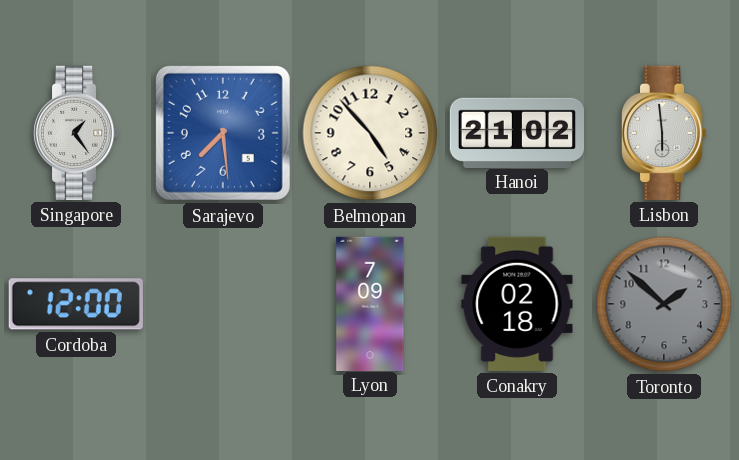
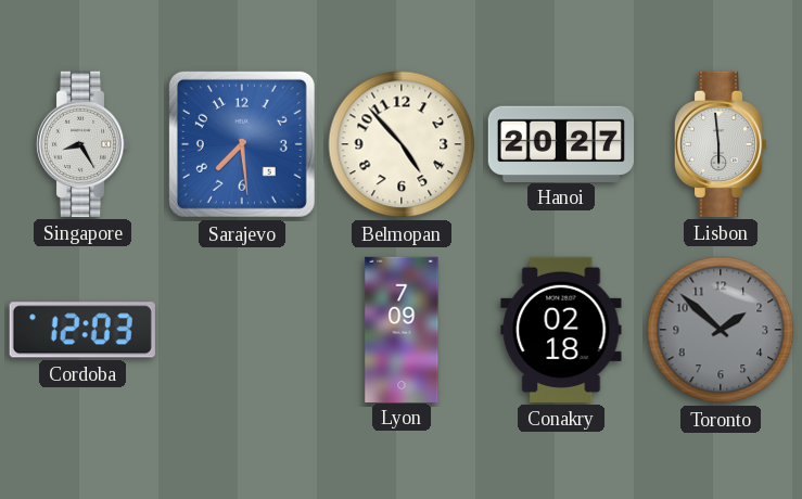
Singapore: 1:24 -> 8:25
Hanoi: 21:02 -> 20:27
Cordoba: 12:00 -> 12:03
